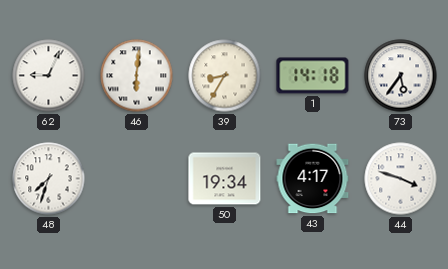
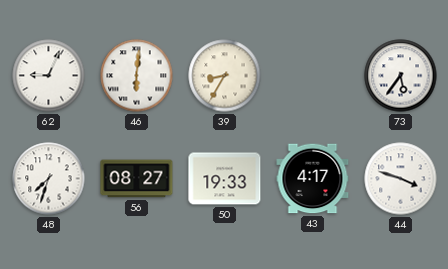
1: 14:18 -> none
56: none -> 08:27
50: 19:34 -> 19:33
